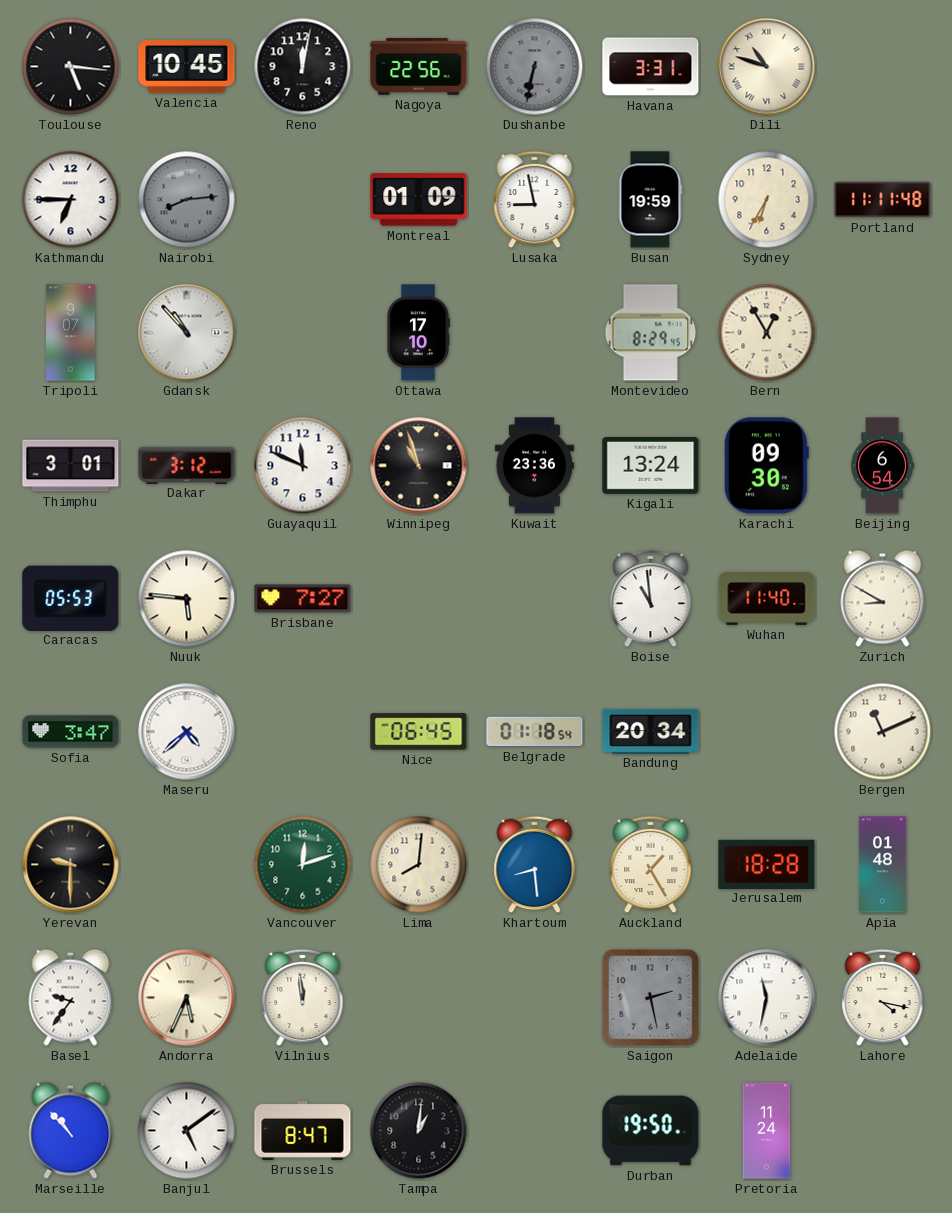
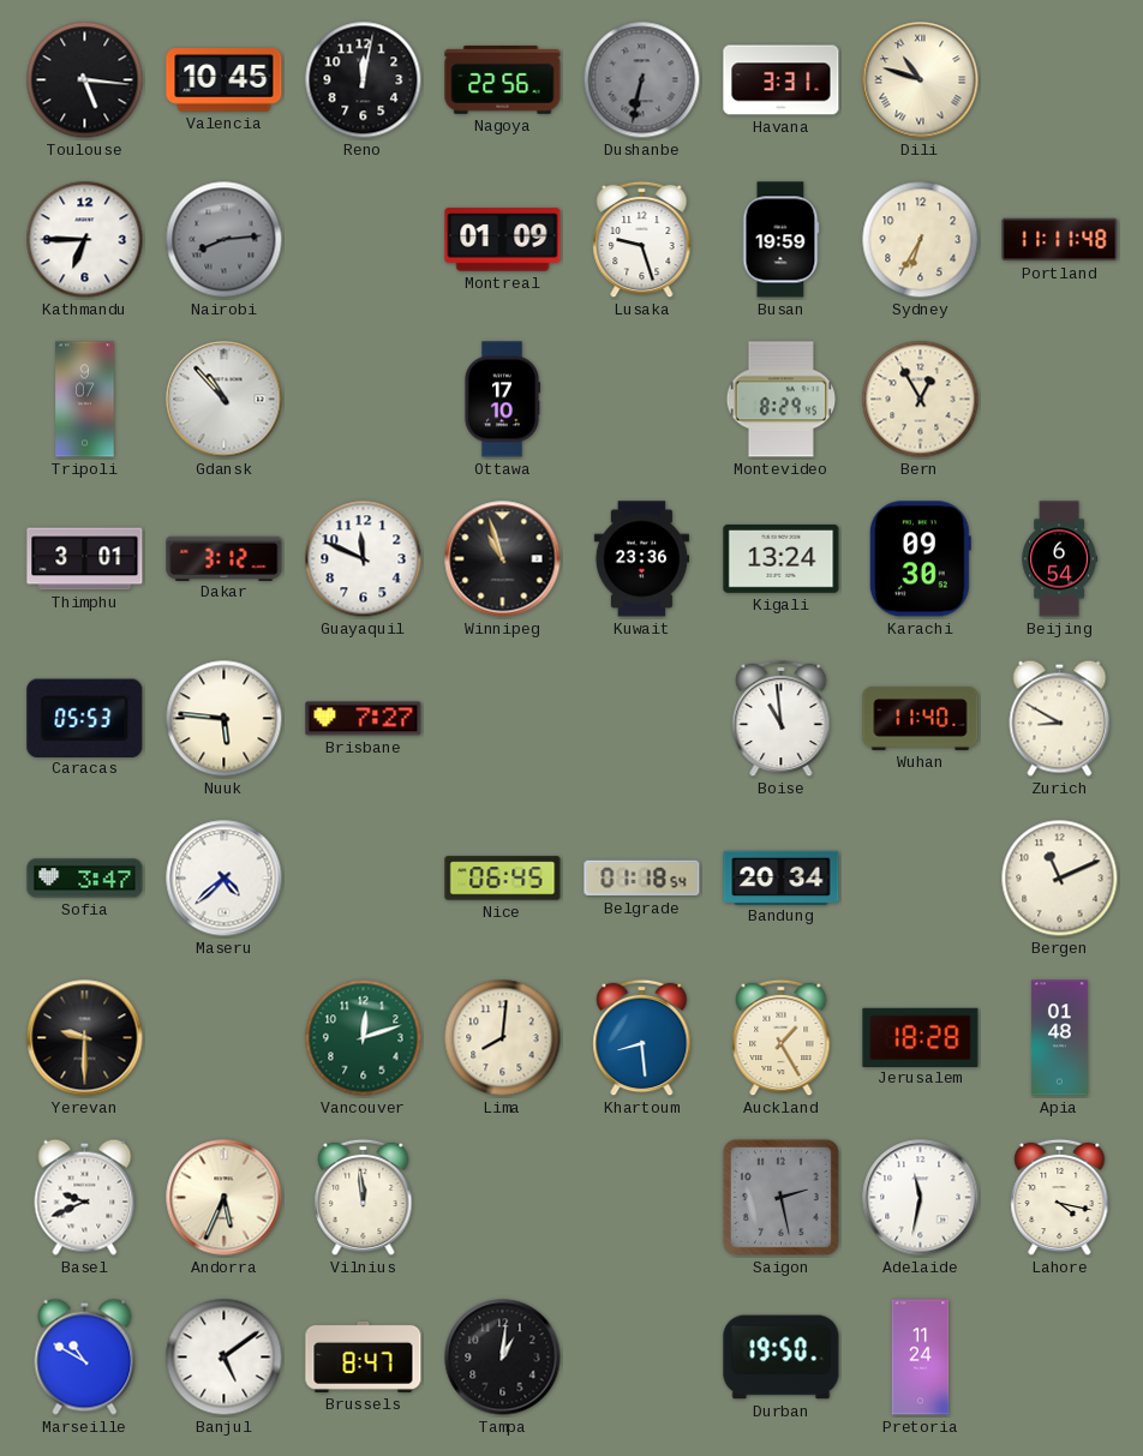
Lusaka: 8:58 -> 9:27
Basel: 9:36 -> 9:41
Marseille: 10:53 -> 10:50
